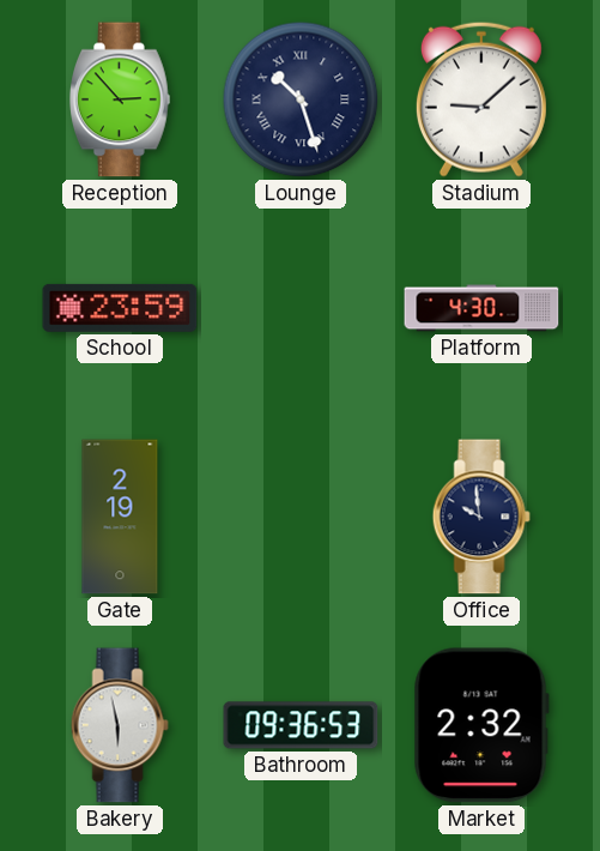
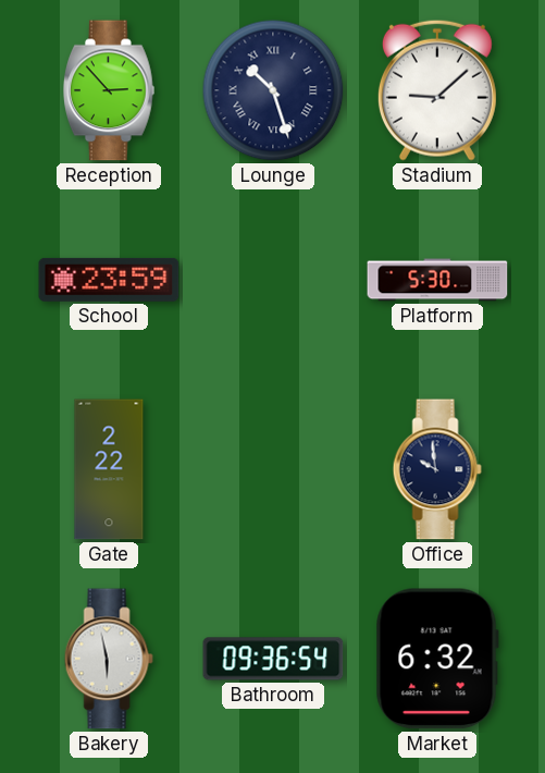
Platform: 4:30 -> 5:30
Gate: 2:19 -> 2:22
Bathroom: 09:36:53 -> 09:36:54
Market: 2:32 -> 6:32
